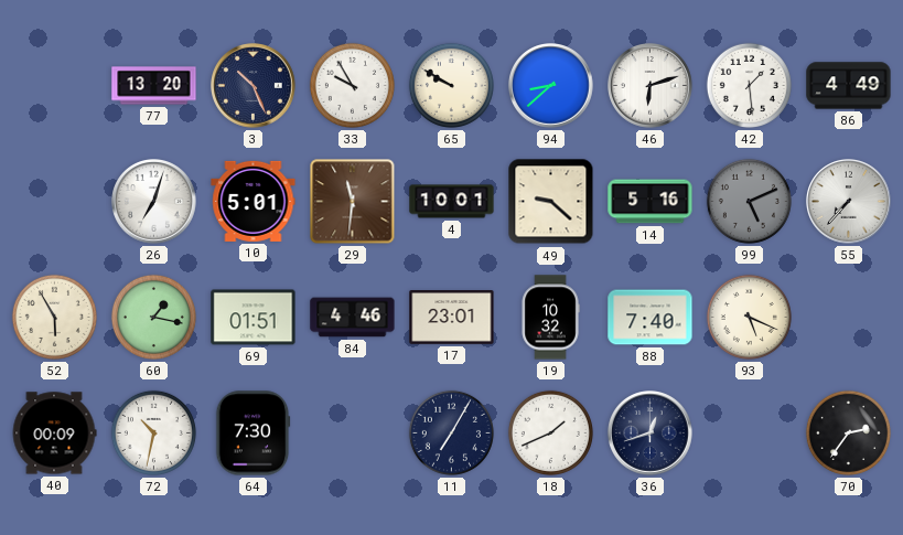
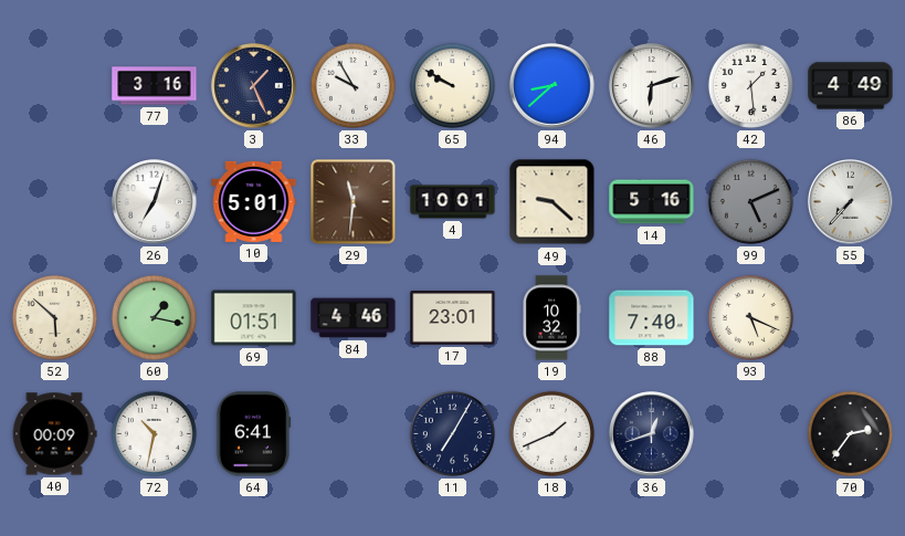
77: 13:20 -> 3:16
3: 10:26 -> 1:26
52: 5:55 -> 5:52
64: 7:30 -> 6:41
